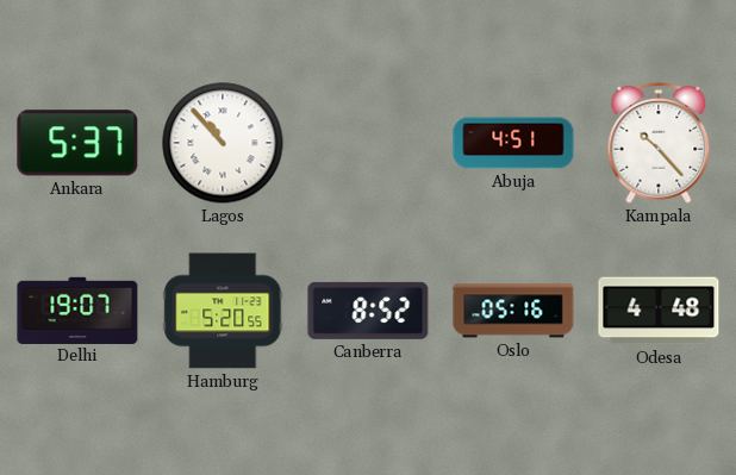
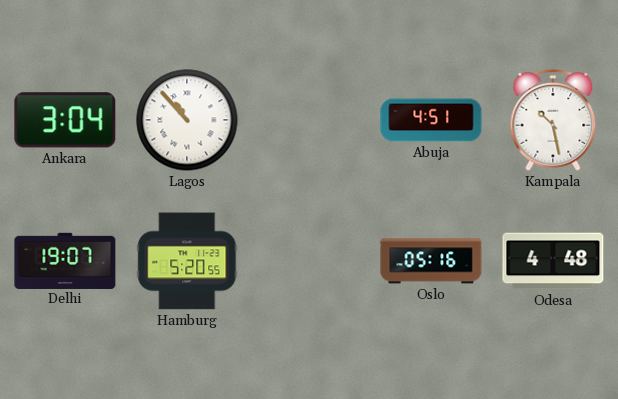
Ankara: 5:37 -> 3:04
Kampala: 10:23 -> 10:28
Canberra: 8:52 -> none
